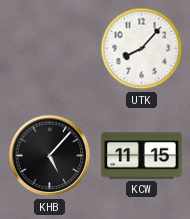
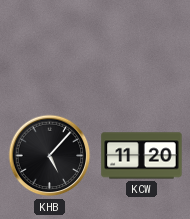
UTK: 8:07 -> none
KCW: 11:15 -> 11:20
